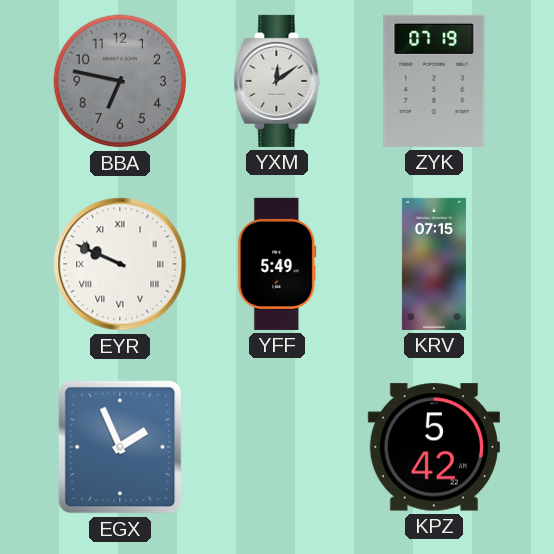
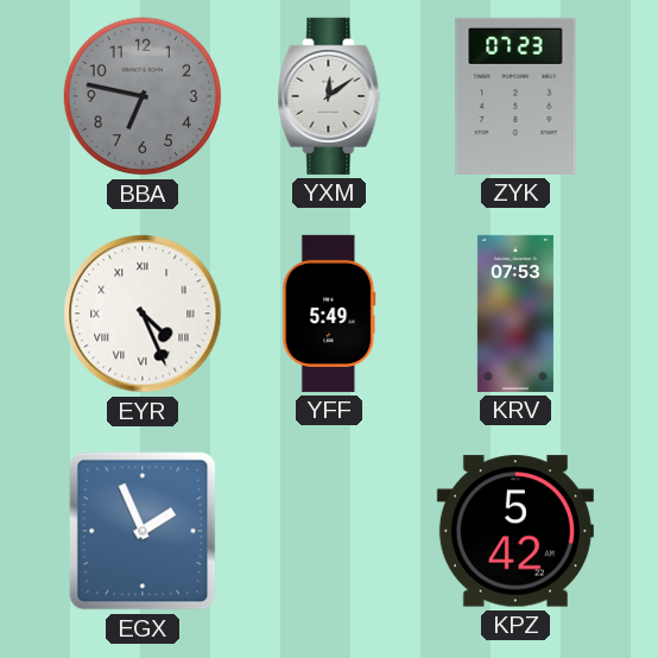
ZYK: 07:19 -> 07:23
EYR: 9:49 -> 4:26
KRV: 07:15 -> 07:53
